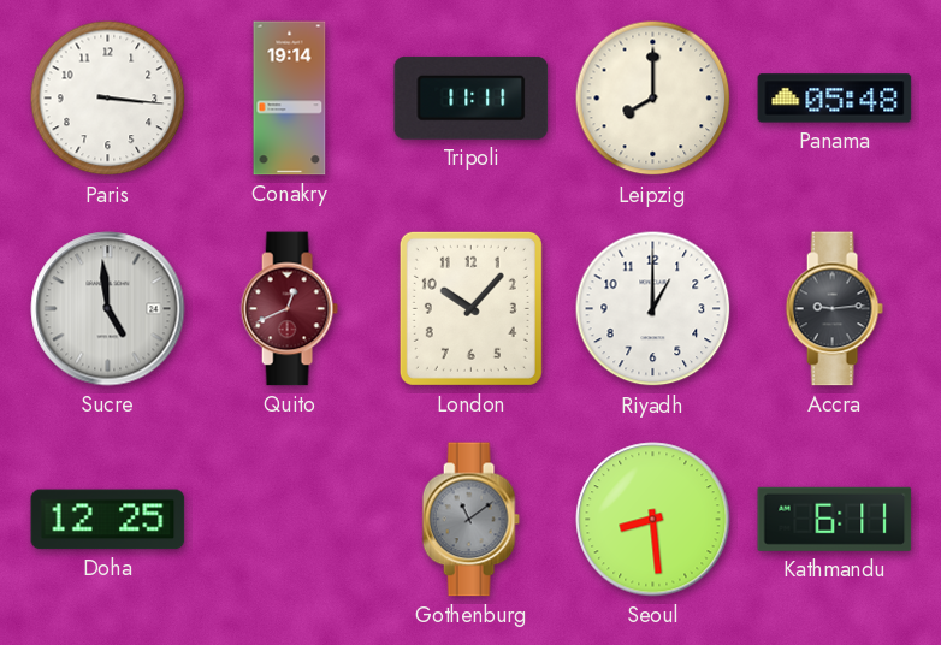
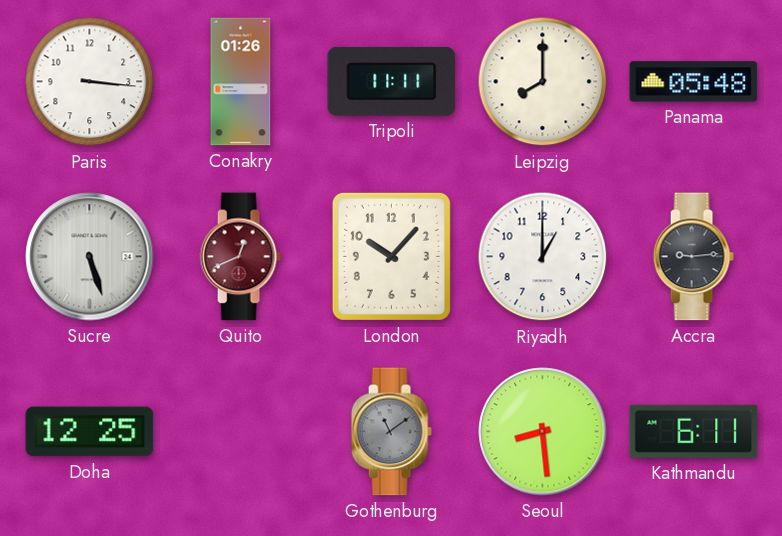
Conakry: 19:14 -> 01:26
Sucre: 4:59 -> 5:27
